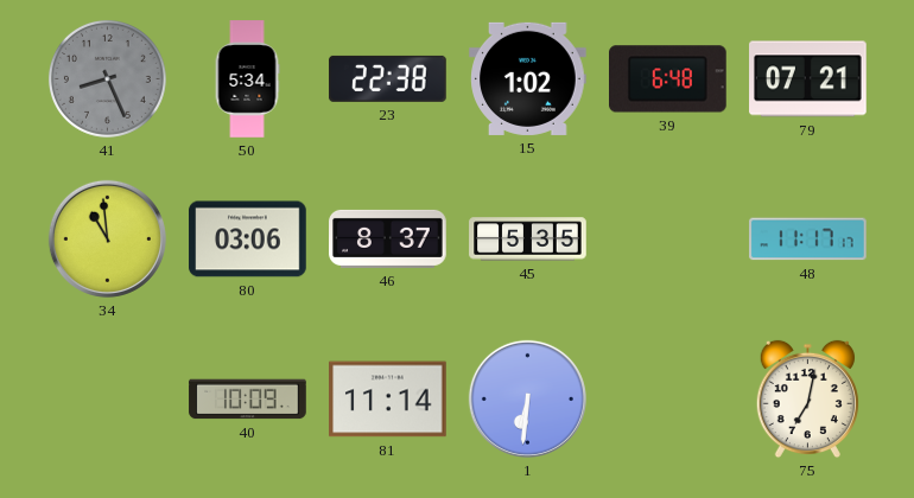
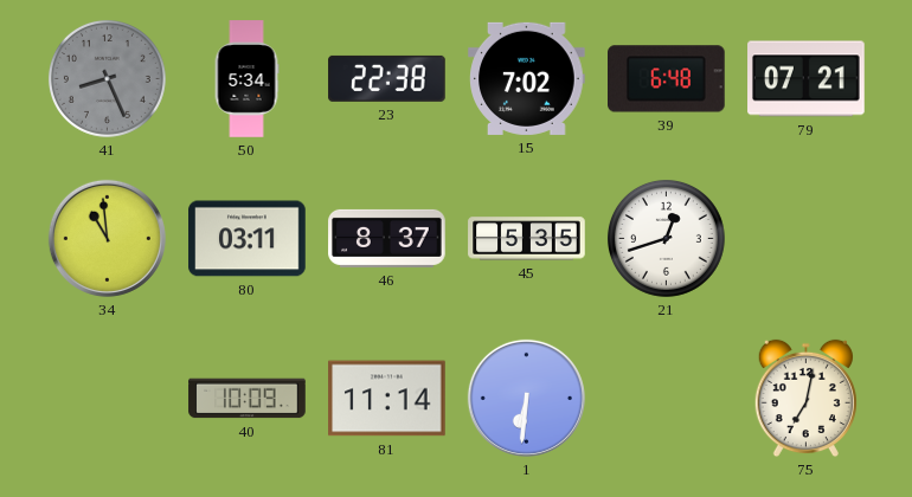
15: 1:02 -> 7:02
80: 03:06 -> 03:11
21: none -> 12:42
48: 11:17 -> none
